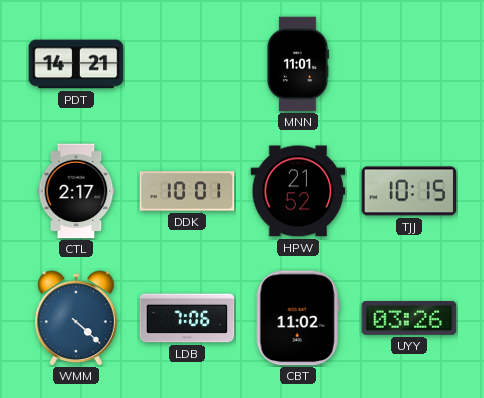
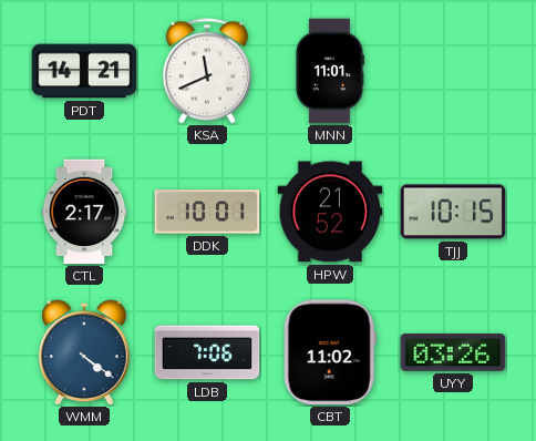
KSA: none -> 11:41
WMM: 4:22 -> 4:21
